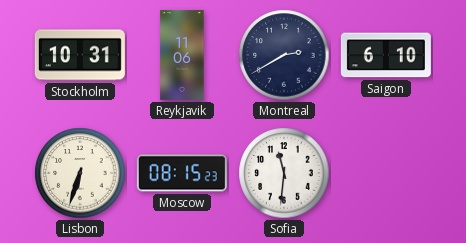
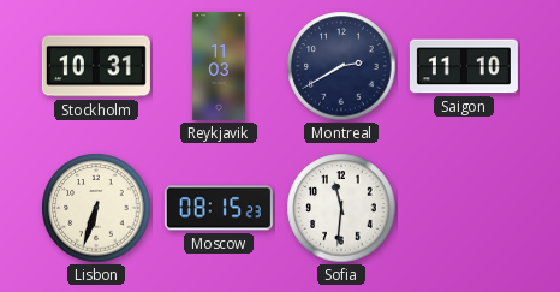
Reykjavik: 11:06 -> 11:03
Saigon: 6:10 -> 11:10
